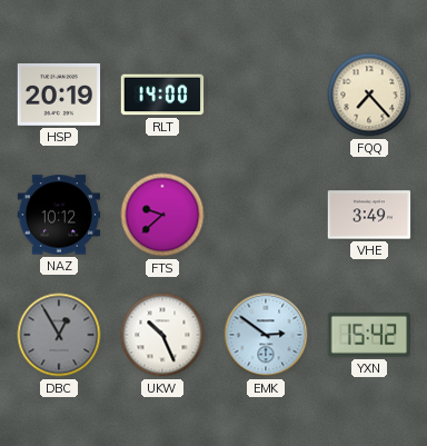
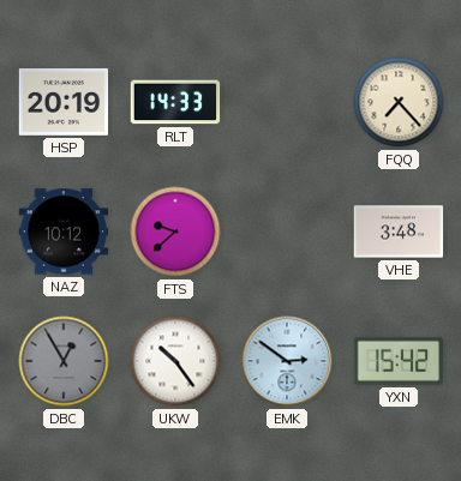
RLT: 14:00 -> 14:33
VHE: 3:49 -> 3:48
UKW: 10:26 -> 10:24
